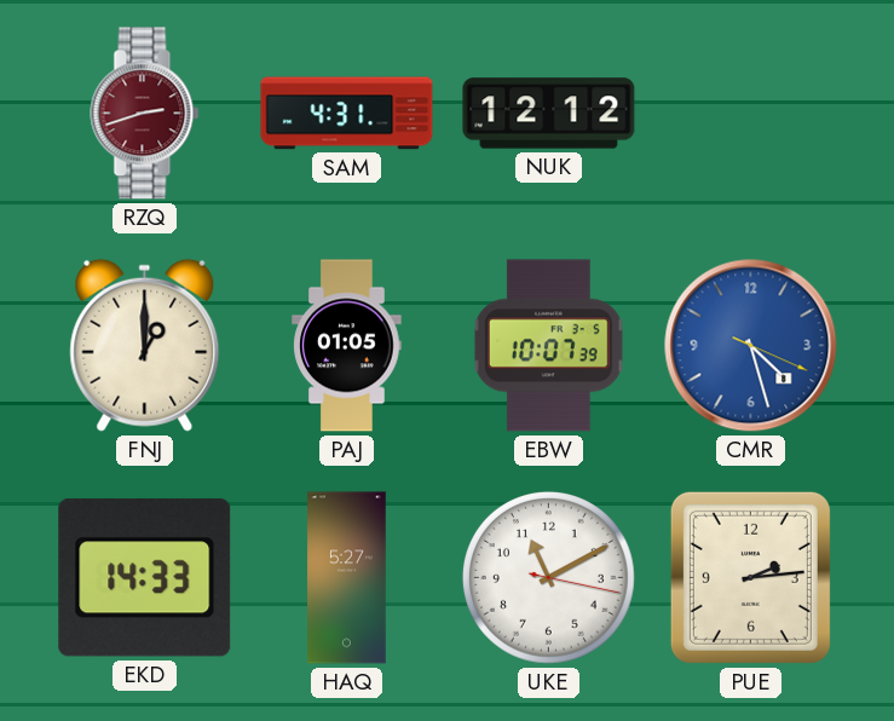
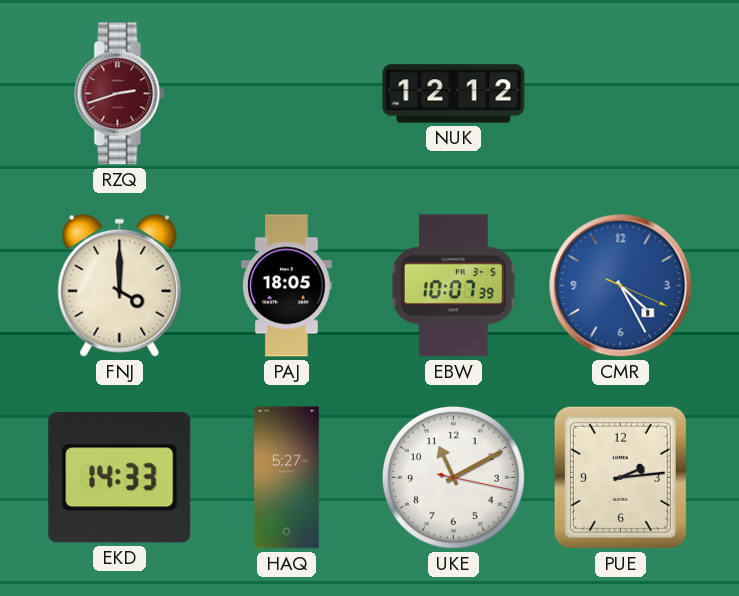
SAM: 4:31 -> none
FNJ: 1:00 -> 4:00
PAJ: 01:05 -> 18:05
CMR: 4:27 -> 4:25
